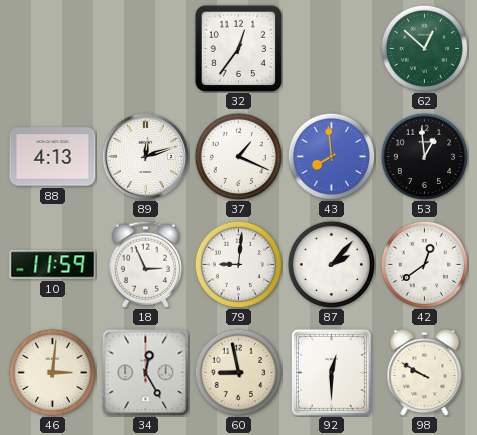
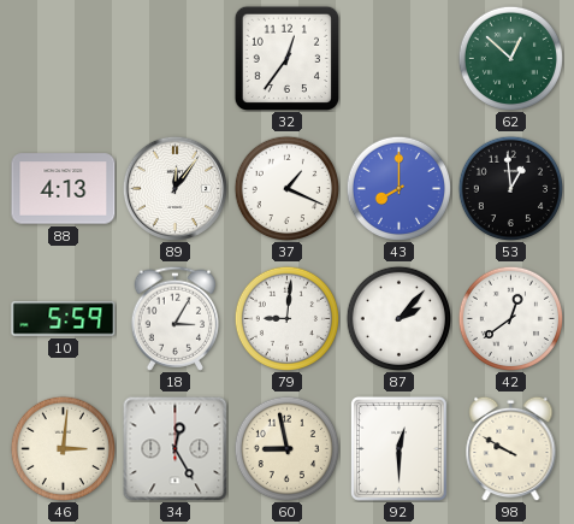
89: 12:12 -> 12:06
43: 7:59 -> 8:00
10: 11:59 -> 5:59
18: 2:56 -> 3:05
